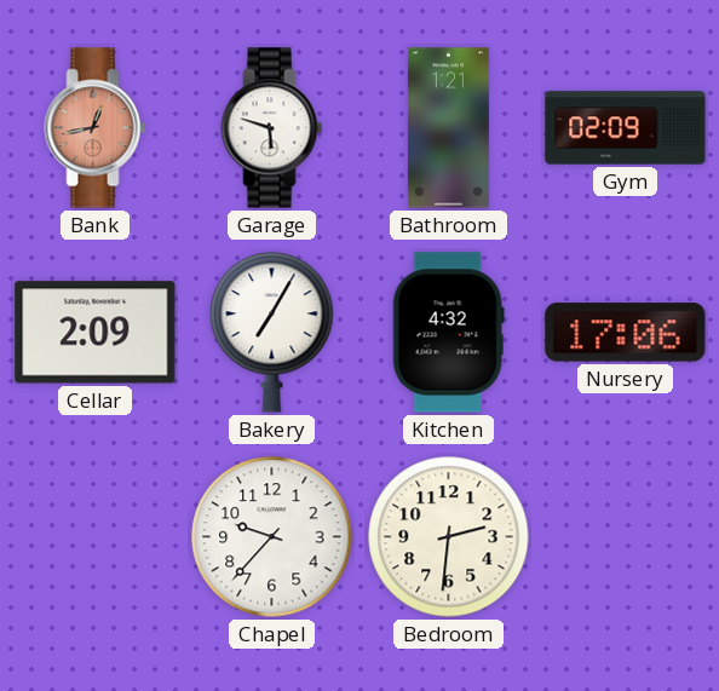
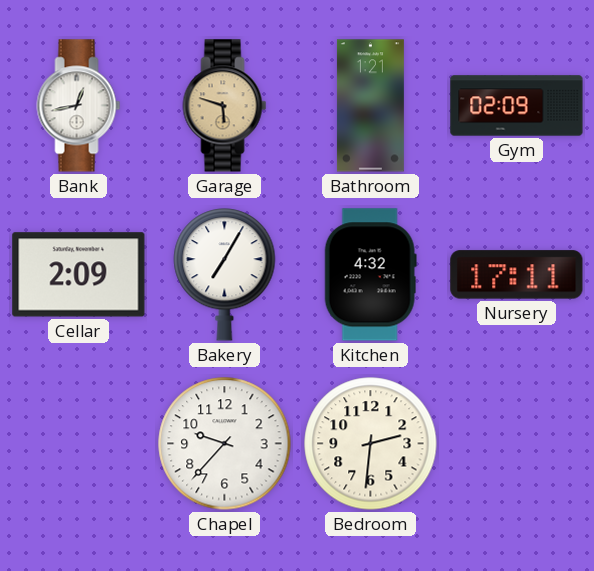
Bank dial: salmon -> white
Garage dial: white -> champagne
Nursery: 17:06 -> 17:11
